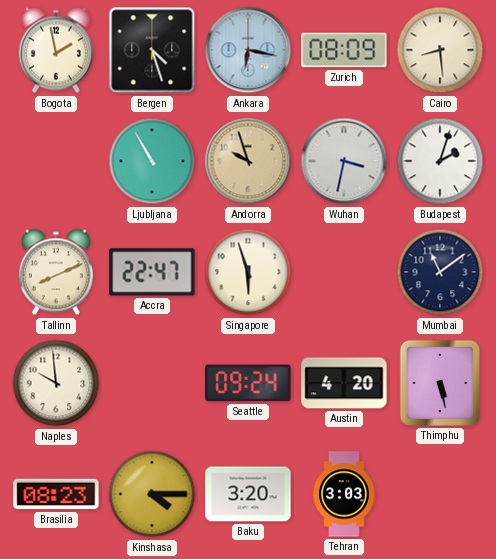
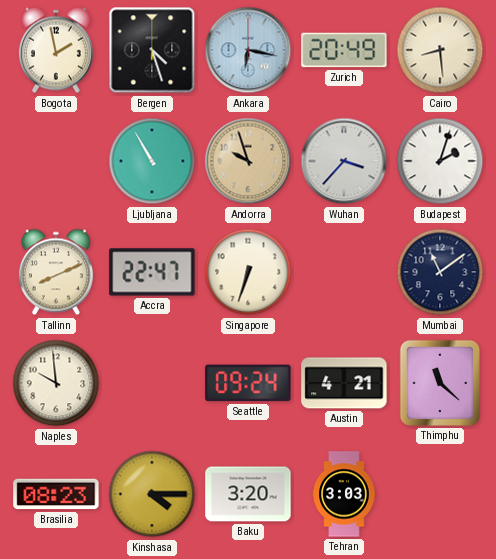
Zurich: 08:09 -> 20:49
Wuhan: 3:32 -> 3:37
Singapore: 5:57 -> 6:33
Austin: 4:20 -> 4:21
Thimphu: 5:28 -> 11:22
